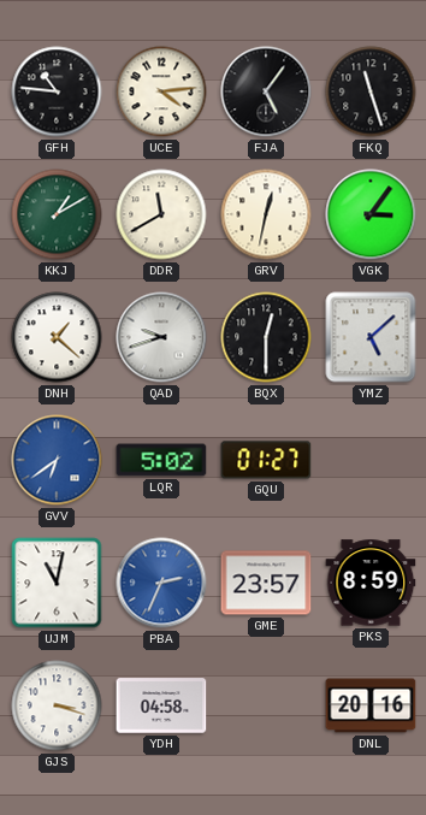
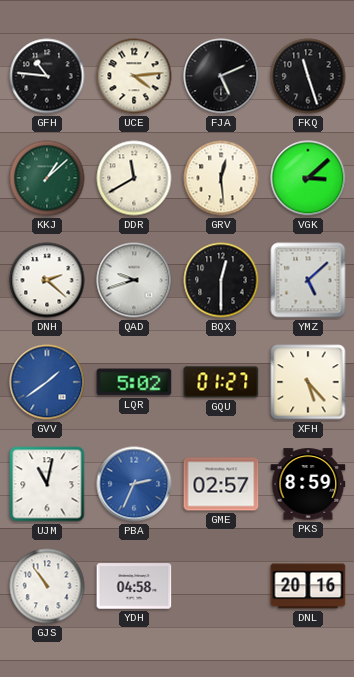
FJA: 5:06 -> 5:11
KKJ: 1:10 -> 1:08
GRV: 12:32 -> 12:29
VGK: 3:06 -> 3:08
DNH: 1:22 -> 2:22
GVV: 6:39 -> 1:39
XFH: none -> 5:23
GME: 23:57 -> 02:57
GJS: 3:18 -> 10:54
